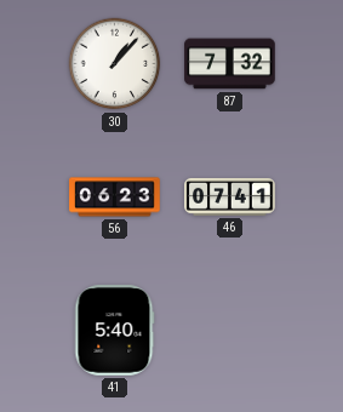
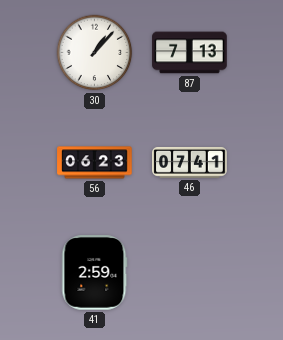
87: 7:32 -> 7:13
41: 5:40 -> 2:59
